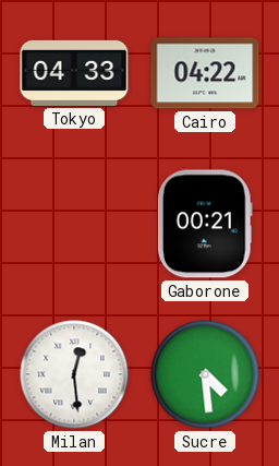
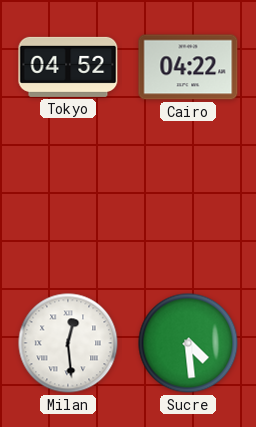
Tokyo: 04:33 -> 04:52
Gaborone: 00:21 -> none
